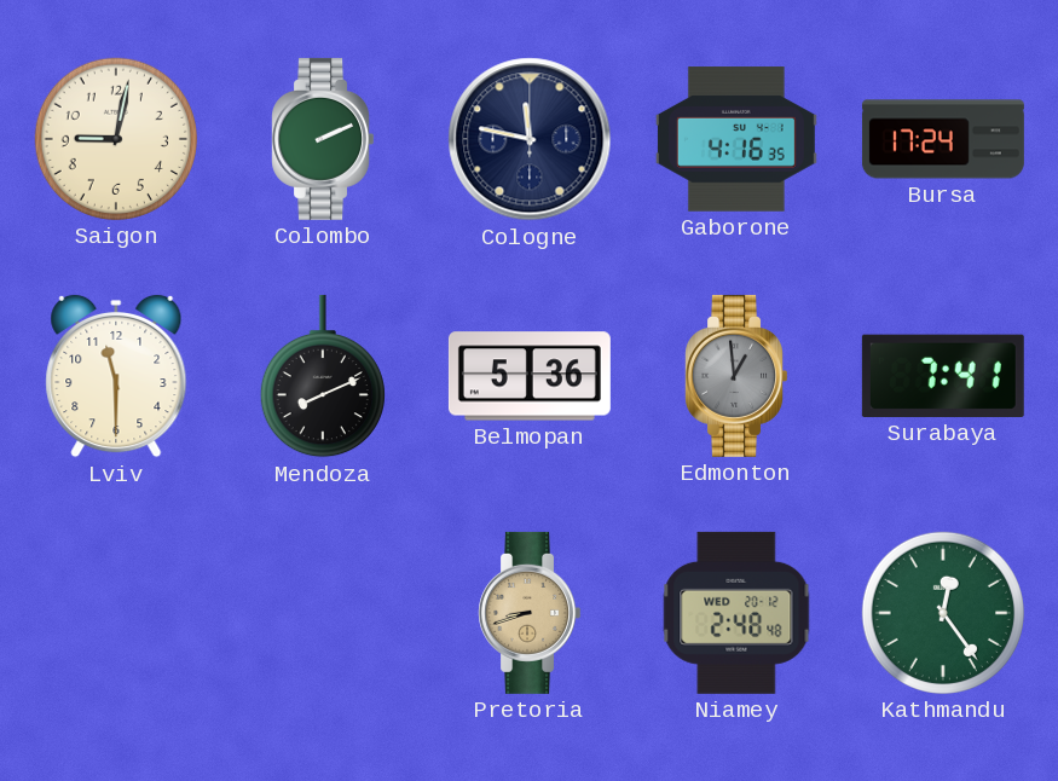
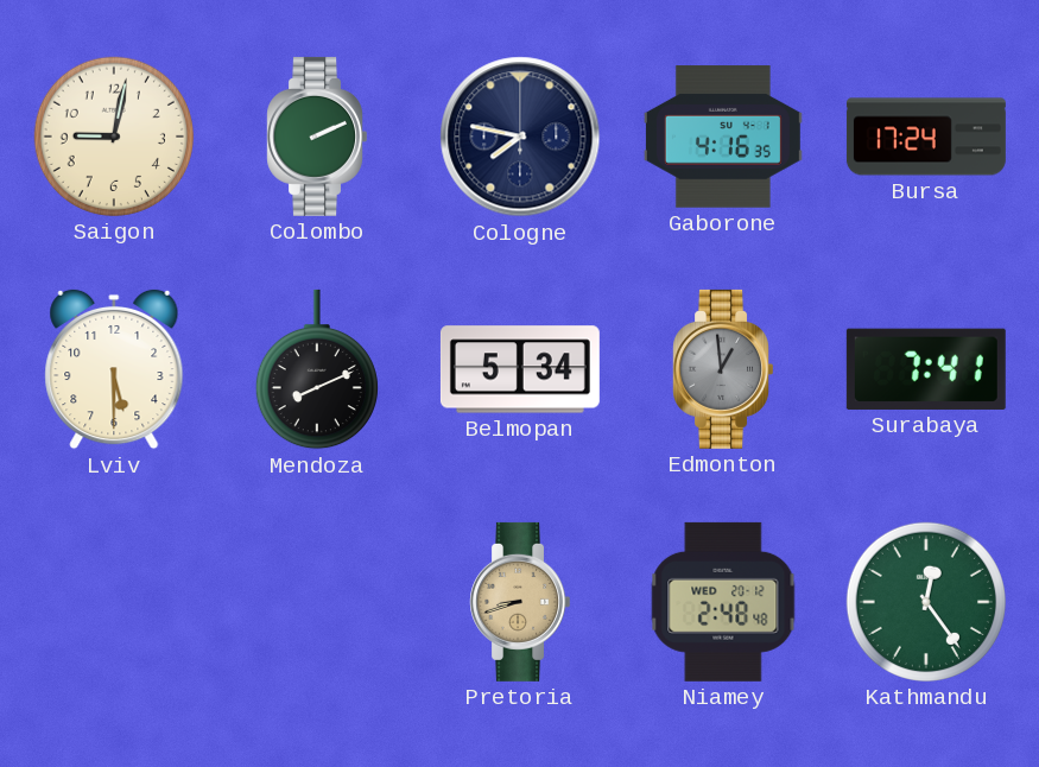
Cologne: 11:47 -> 7:47
Lviv: 11:30 -> 5:30
Belmopan: 5:36 -> 5:34
